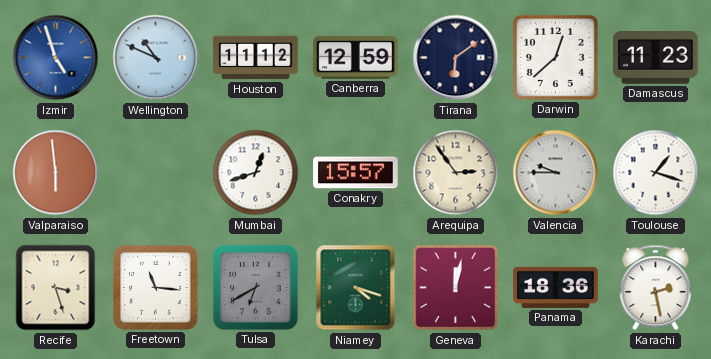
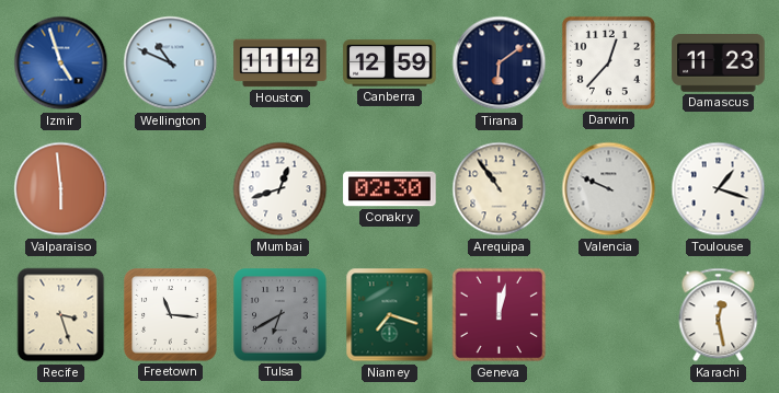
Darwin: 12:38 -> 12:37
Conakry: 15:57 -> 02:30
Arequipa: 2:54 -> 10:54
Valencia: 9:45 -> 9:49
Niamey: 4:18 -> 7:18
Panama: 18:36 -> none
Karachi: 2:28 -> 12:28
